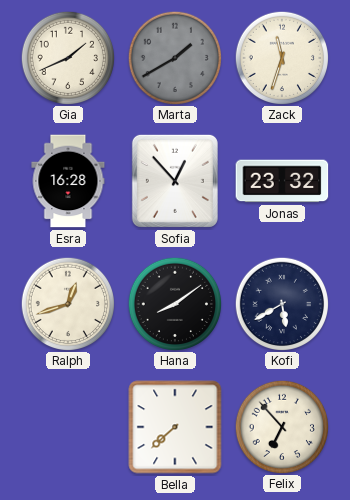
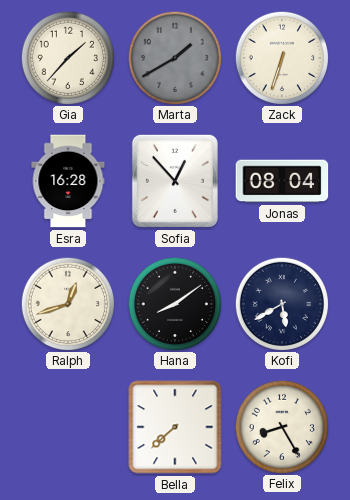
Gia: 1:41 -> 1:37
Zack: 11:33 -> 6:33
Jonas: 23:32 -> 08:04
Felix: 6:53 -> 8:25
